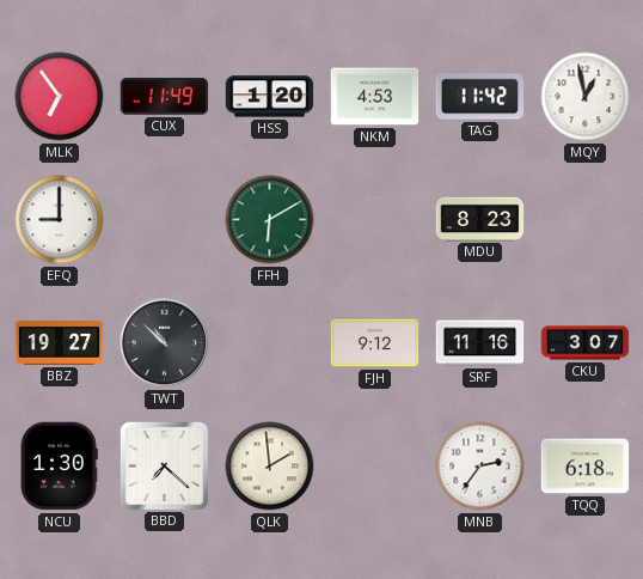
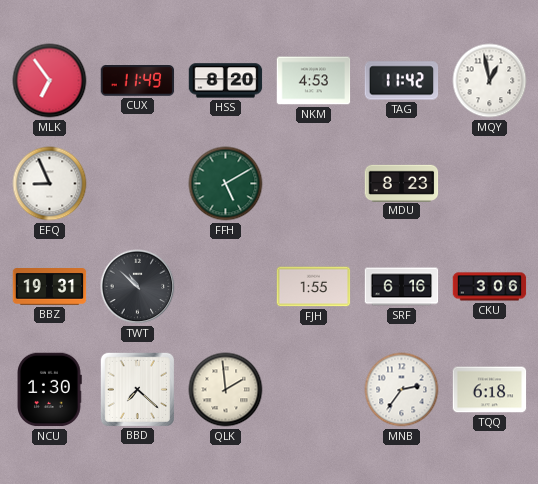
HSS: 1:20 -> 8:20
EFQ: 9:00 -> 8:56
FFH: 6:10 -> 5:10
BBZ: 19:27 -> 19:31
FJH: 9:12 -> 1:55
SRF: 11:16 -> 6:16
CKU: 3:07 -> 3:06
